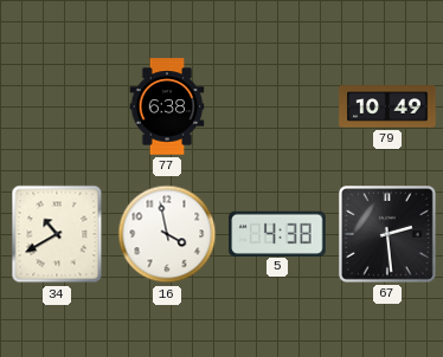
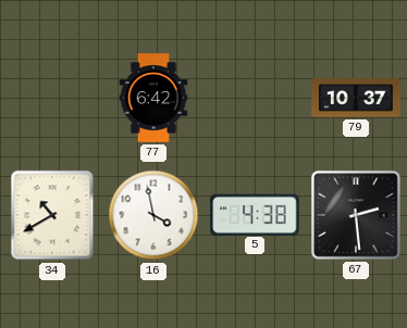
77: 6:38 -> 6:42
79: 10:49 -> 10:37
